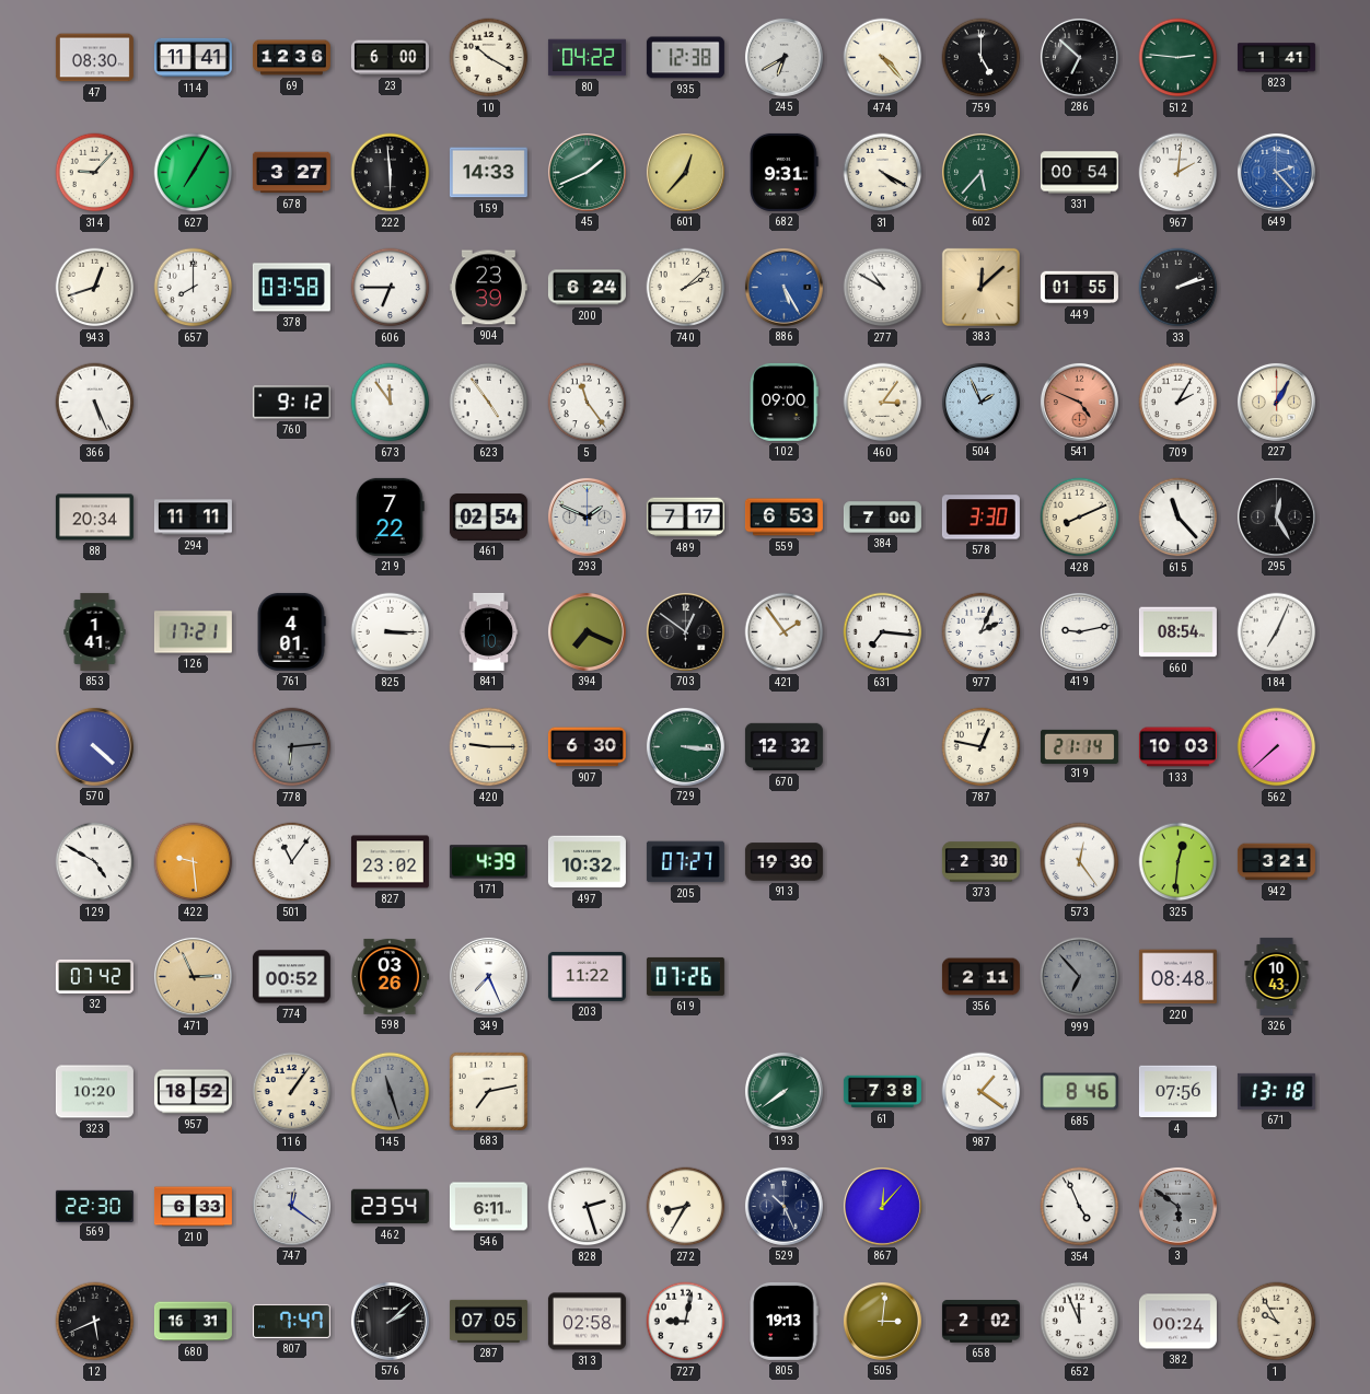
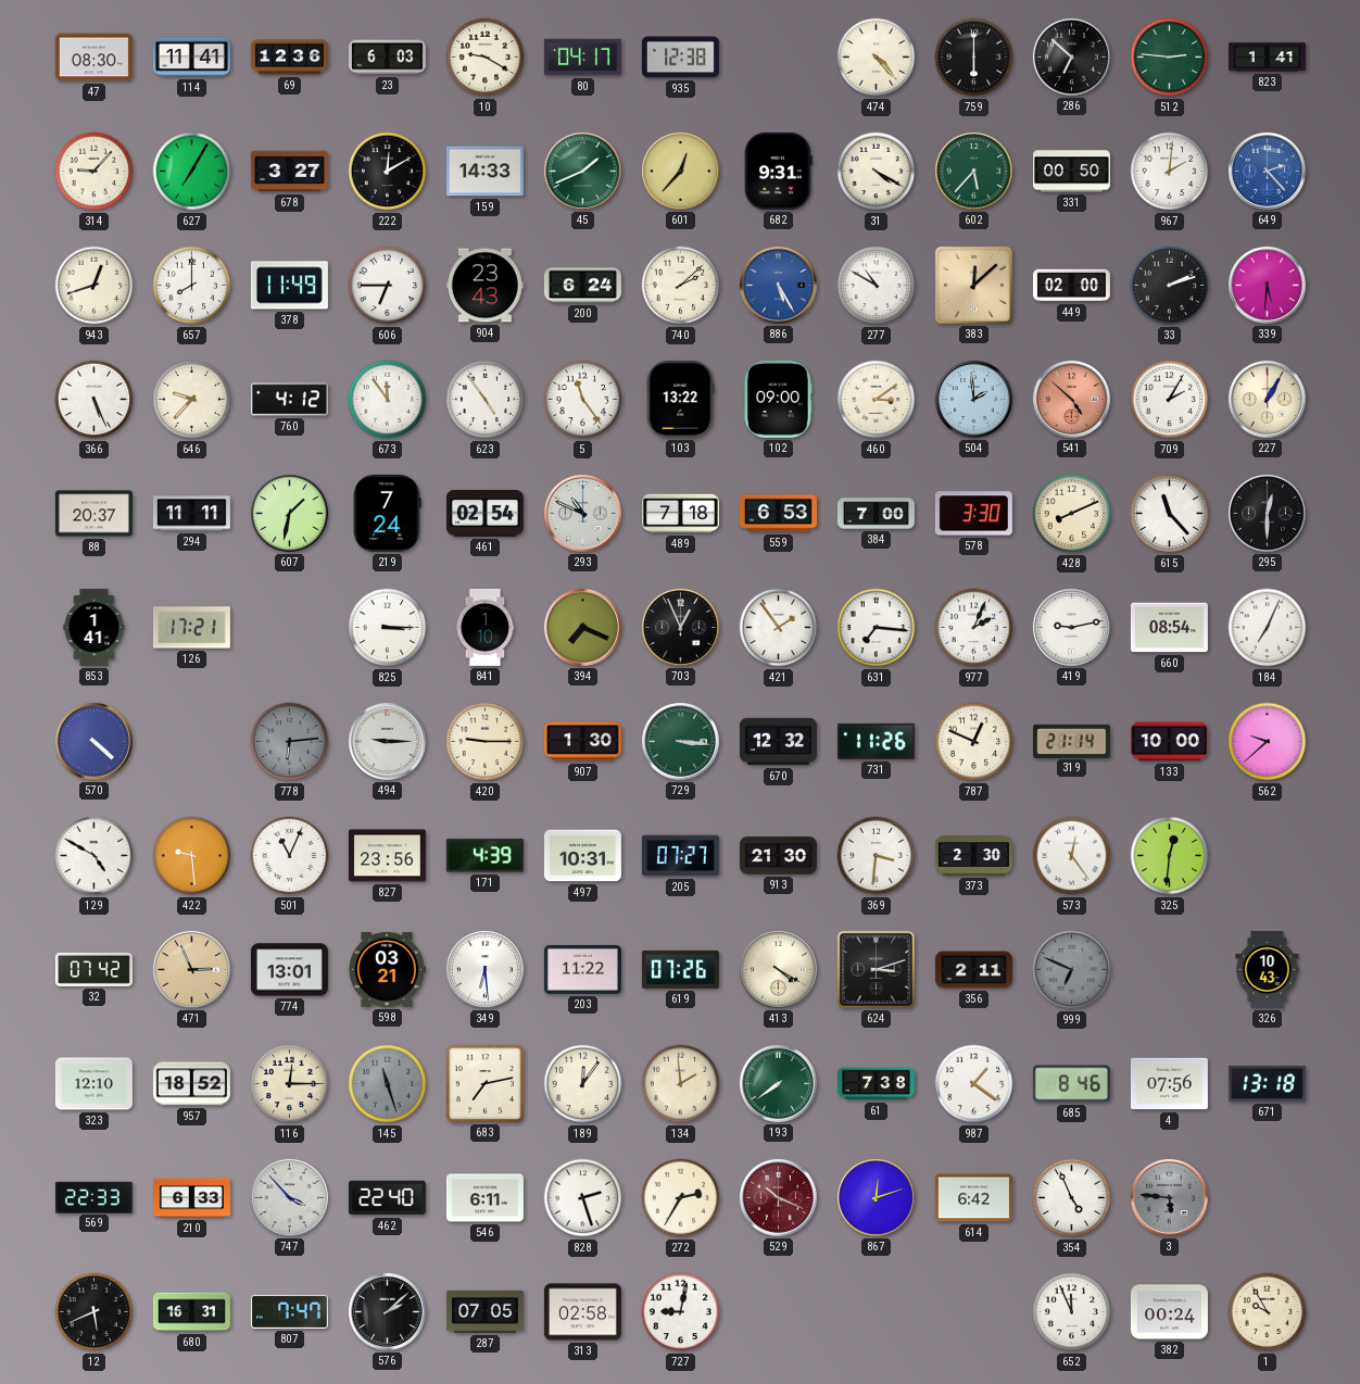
23: 6:00 -> 6:03
10: 10:20 -> 9:20
80: 04:22 -> 04:17
245: 6:40 -> none
759: 5:00 -> 6:00
222: 5:59 -> 12:10
331: 00:54 -> 00:50
378: 03:58 -> 11:49
904: 23:39 -> 23:43
449: 01:55 -> 02:00
339: none -> 5:31
646: none -> 9:37
760: 9:12 -> 4:12
103: none -> 13:22
460: 3:06 -> 3:09
504: 1:56 -> 1:59
541: 4:49 -> 4:52
88: 20:34 -> 20:37
607: none -> 1:32
219: 7:22 -> 7:24
293: 1:49 -> 10:49
489: 7:17 -> 7:18
295: 12:25 -> 12:30
761: 4:01 -> none
703: 12:51 -> 12:56
494: none -> 9:15
907: 6:30 -> 1:30
731: none -> 11:26
787: 12:47 -> 12:49
133: 10:03 -> 10:00
562: 7:38 -> 9:38
501: 11:06 -> 11:04
827: 23:02 -> 23:56
497: 10:32 -> 10:31
913: 19:30 -> 21:30
369: none -> 3:31
942: 3:21 -> none
774: 00:52 -> 13:01
598: 03:26 -> 03:21
349: 7:26 -> 6:29
413: none -> 4:20
624: none -> 3:12
999: 6:53 -> 6:49
220: 08:48 -> none
323: 10:20 -> 12:10
116: 1:06 -> 12:15
189: none -> 12:06
134: none -> 1:59
569: 22:30 -> 22:33
747: 12:21 -> 3:53
462: 23:54 -> 22:40
272: 8:35 -> 2:35
529: 10:26 -> 10:19
529 dial: navy -> burgundy
867: 12:07 -> 12:12
614: none -> 6:42
3: 5:51 -> 5:46
805: 19:13 -> none
505: 3:01 -> none
658: 2:02 -> none
